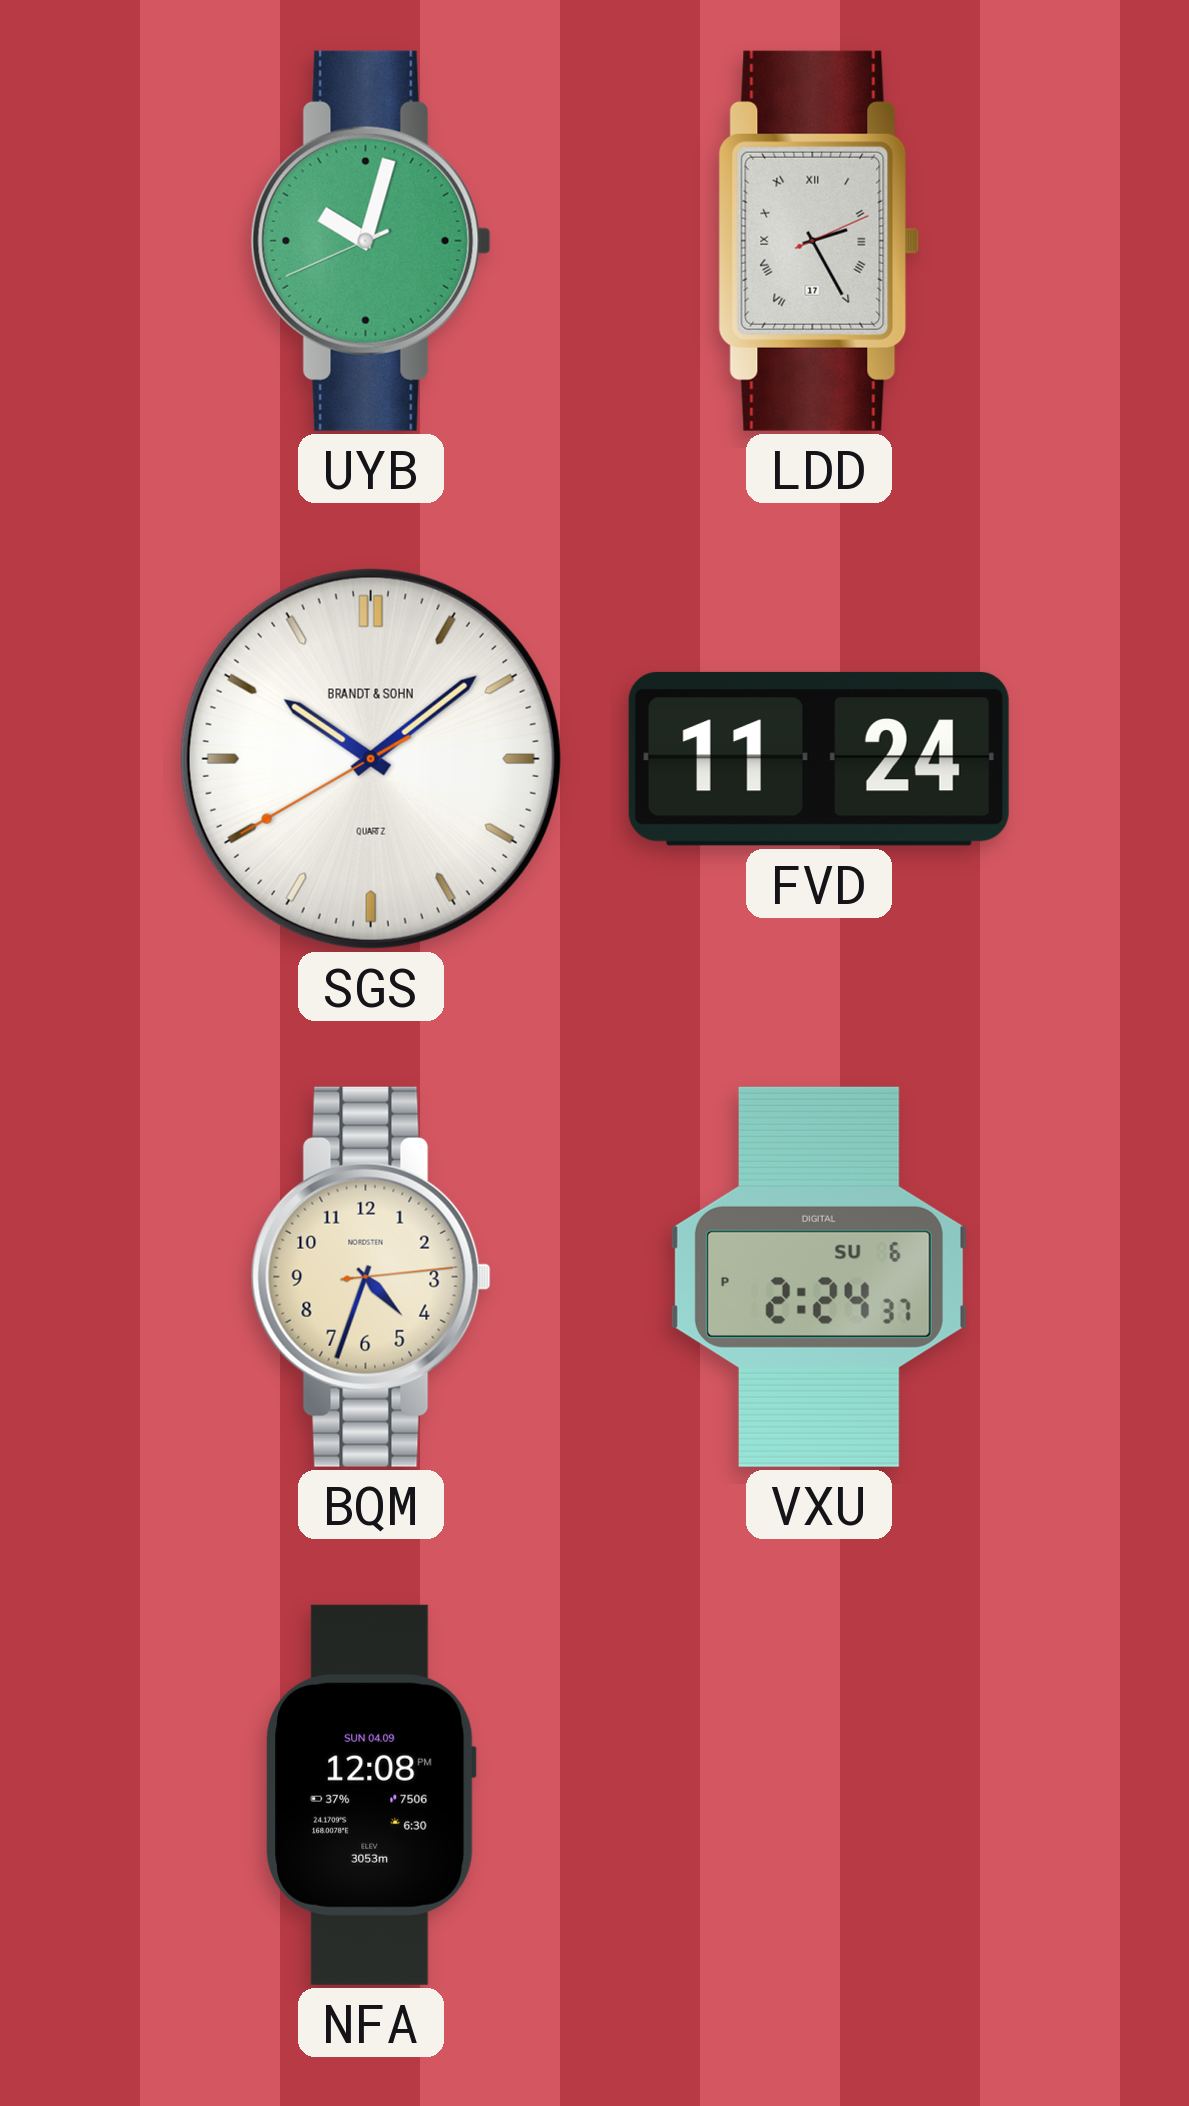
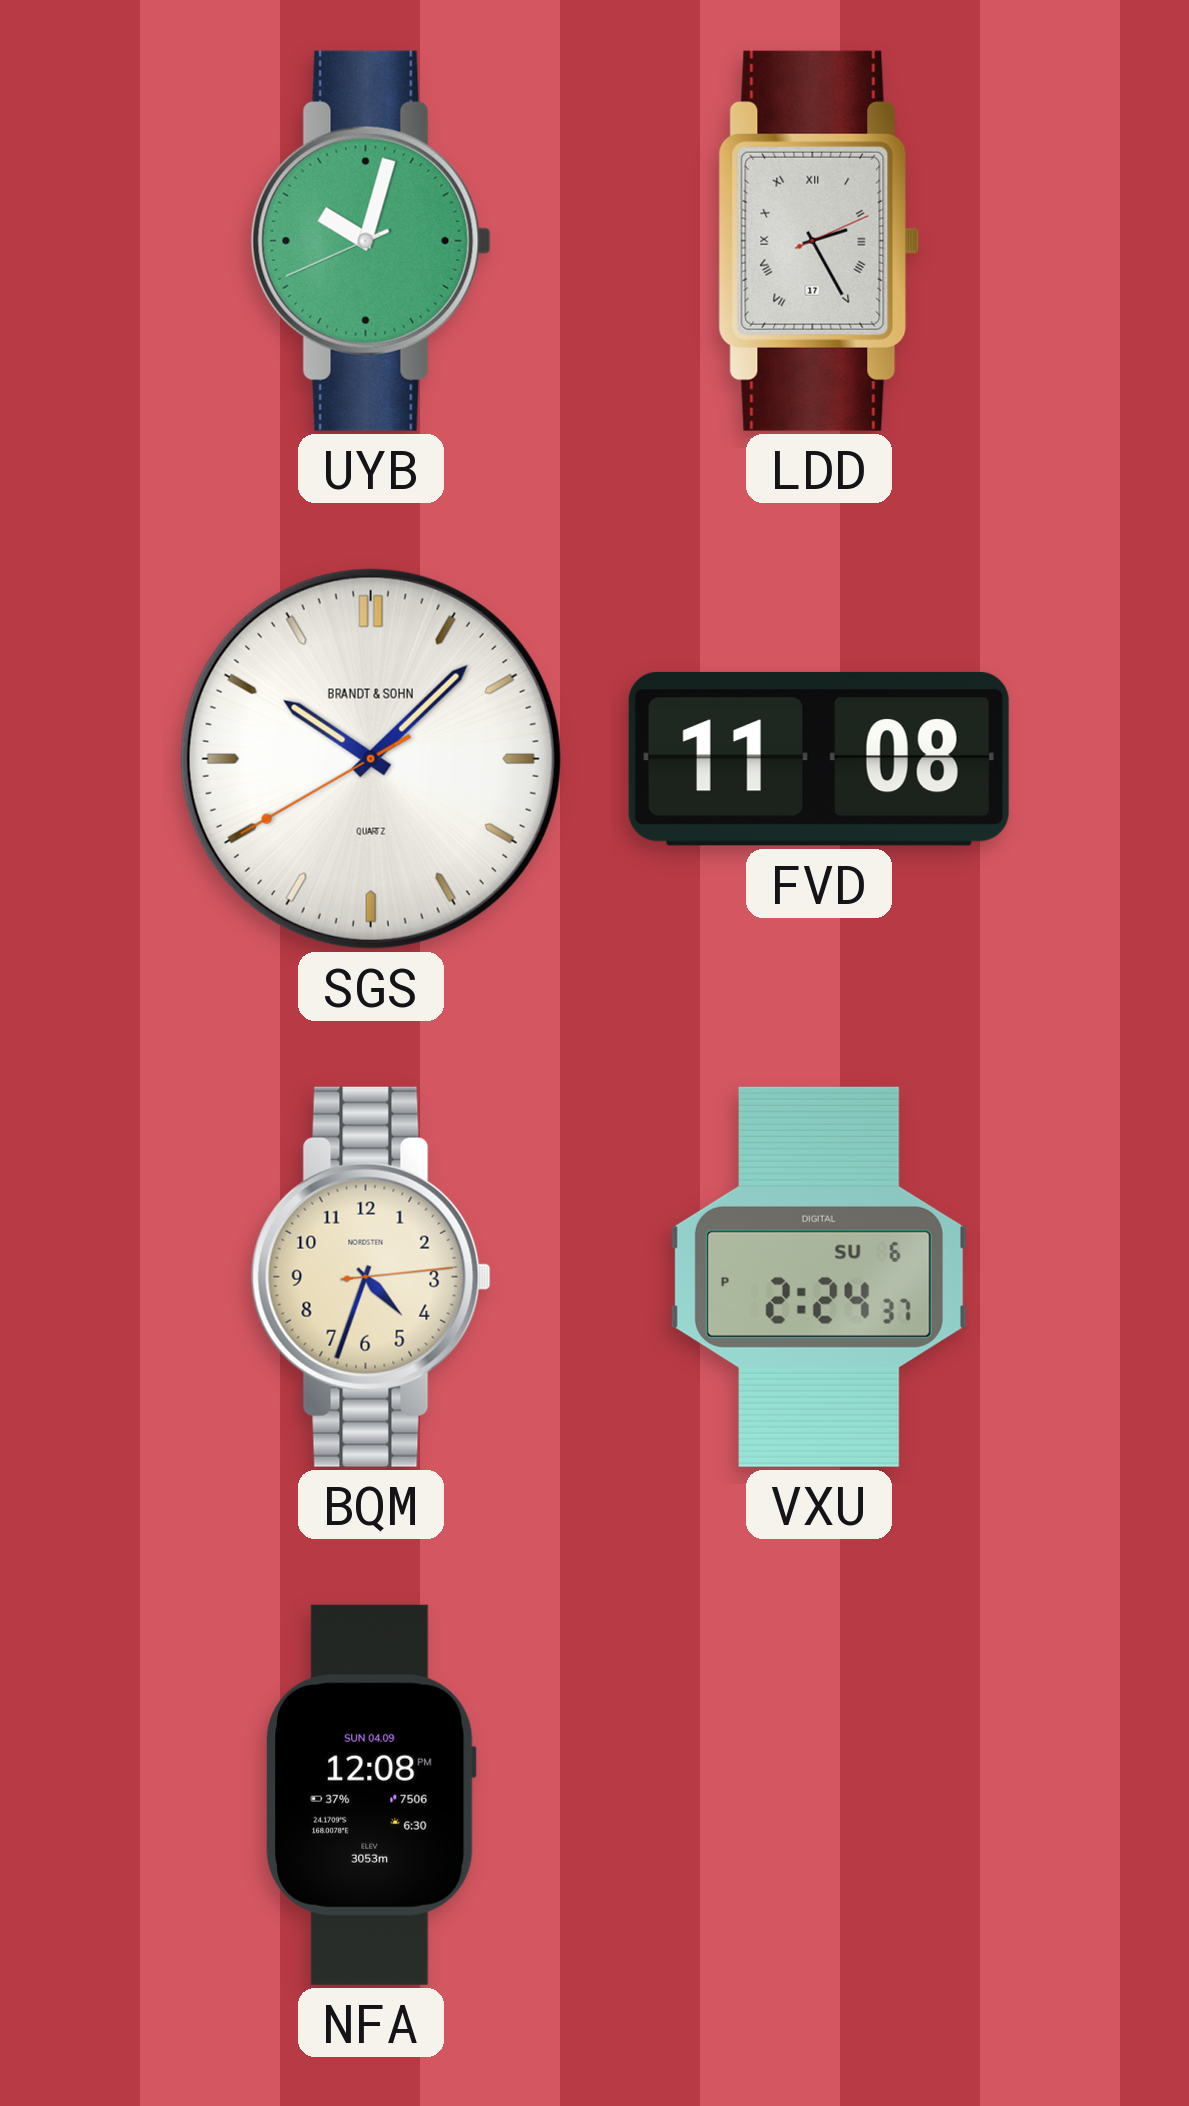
SGS: 10:08 -> 10:07
FVD: 11:24 -> 11:08
